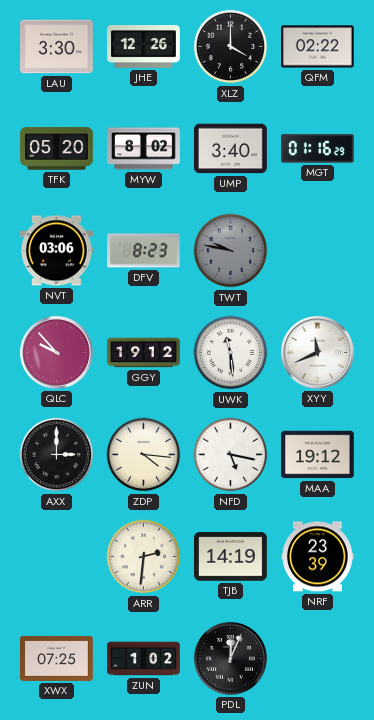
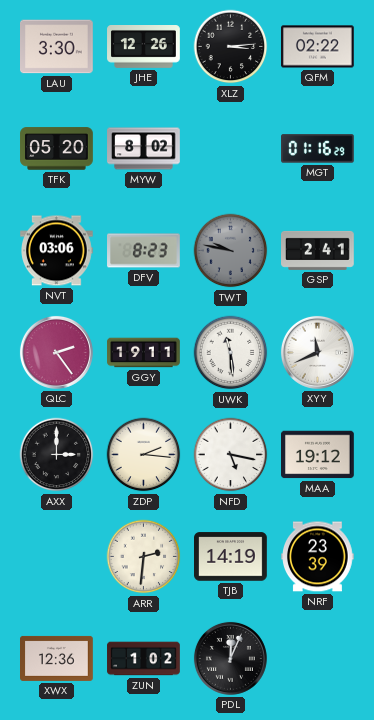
XLZ: 4:00 -> 3:14
UMP: 3:40 -> none
GSP: none -> 2:41
QLC: 9:53 -> 2:24
GGY: 19:12 -> 19:11
ZDP: 4:16 -> 2:16
XWX: 07:25 -> 12:36
